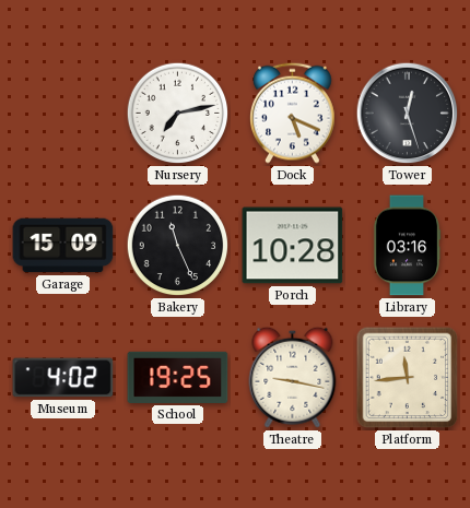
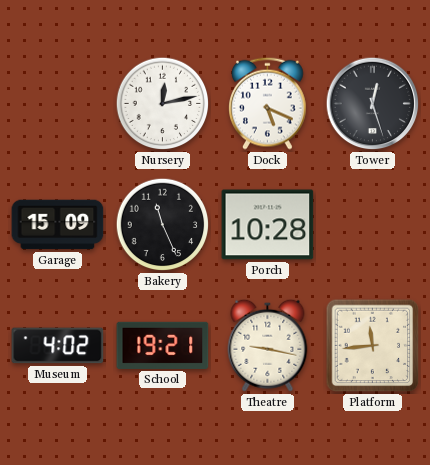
Nursery: 7:13 -> 12:13
Library: 03:16 -> none
School: 19:25 -> 19:21
